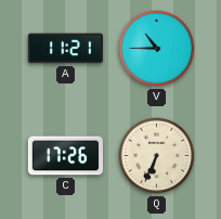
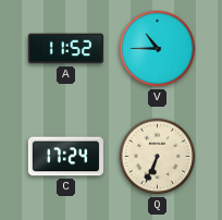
A: 11:21 -> 11:52
C: 17:26 -> 17:24
